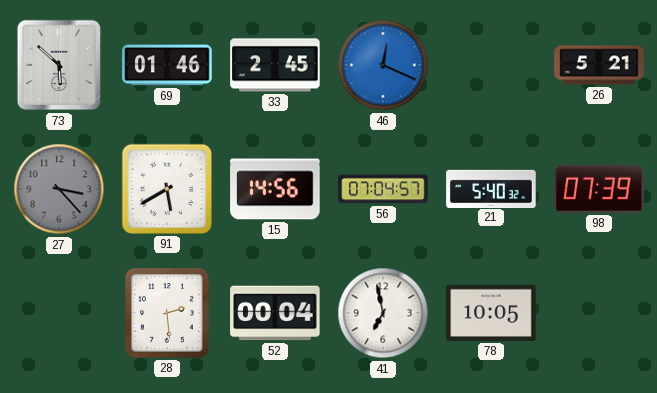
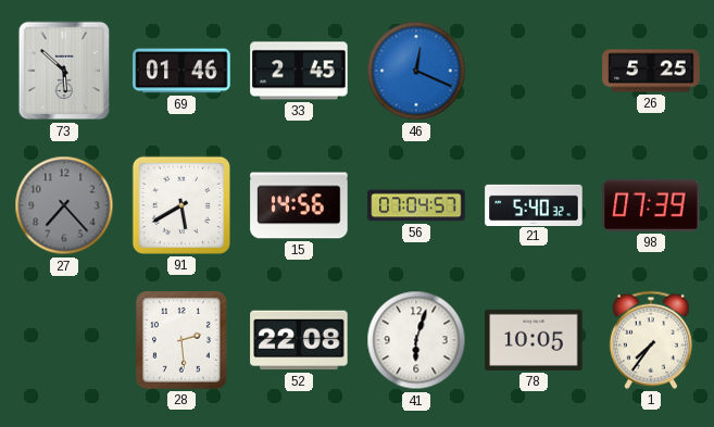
26: 5:21 -> 5:25
27: 3:23 -> 7:23
52: 00:04 -> 22:08
41: 6:58 -> 6:03
1: none -> 7:36
